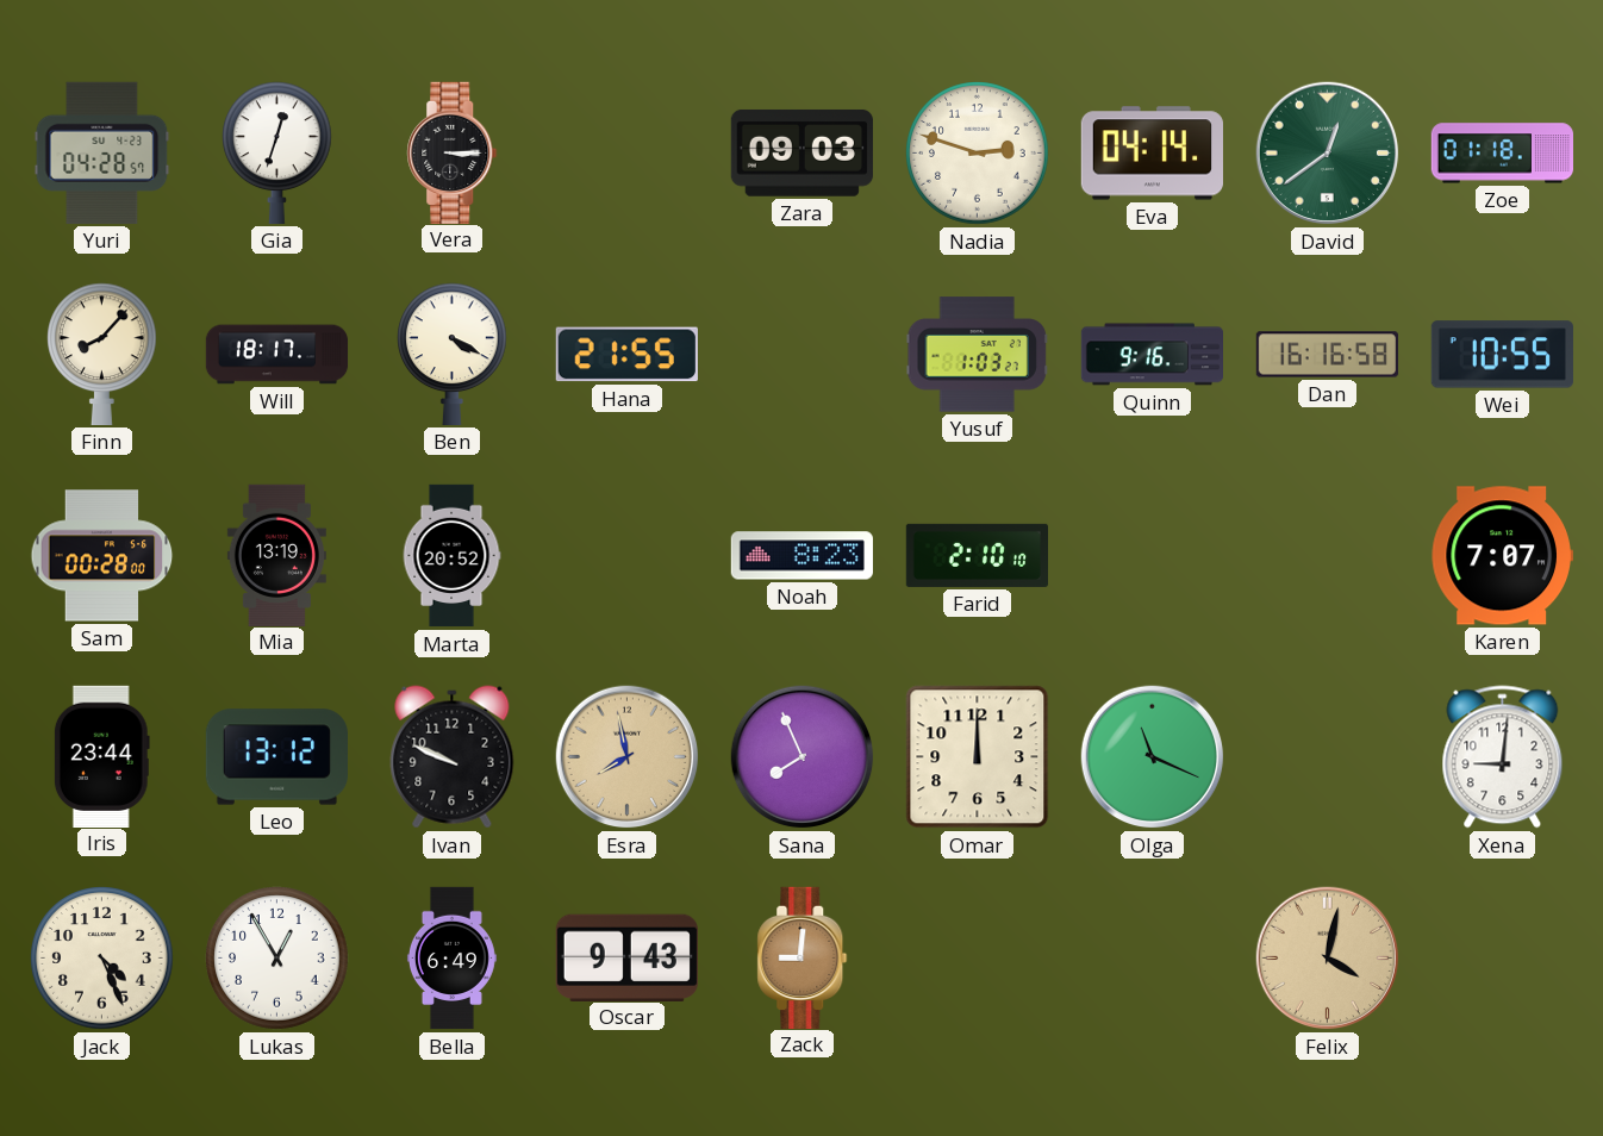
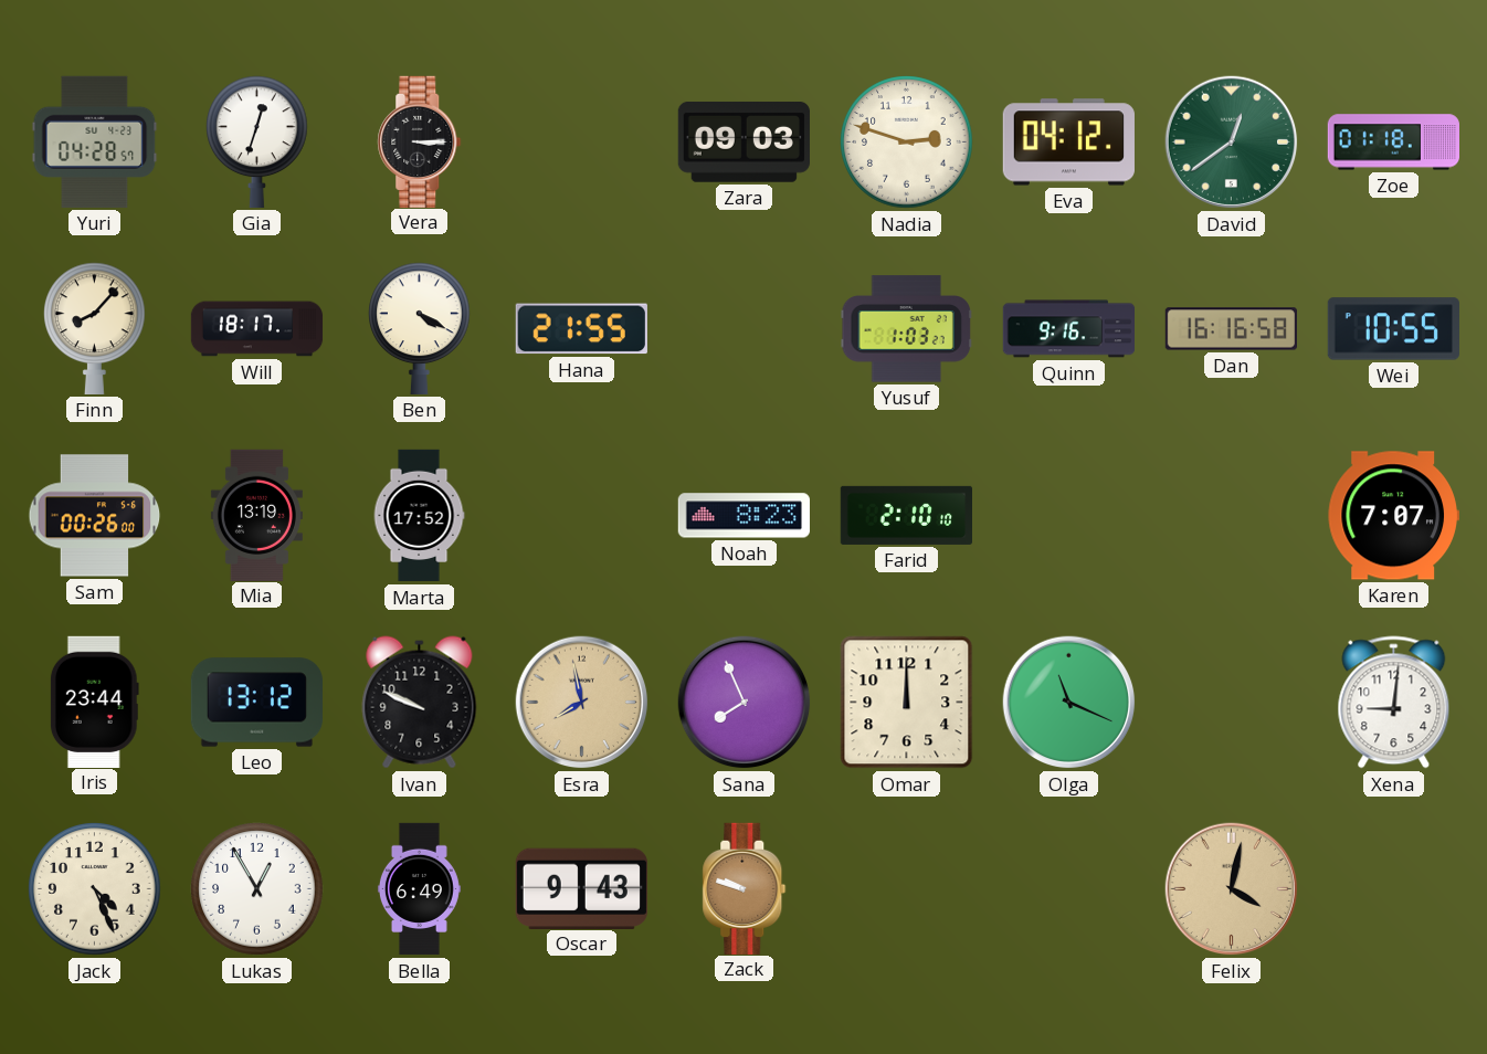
Eva: 04:14 -> 04:12
Sam: 00:28 -> 00:26
Marta: 20:52 -> 17:52
Zack: 9:01 -> 9:48
